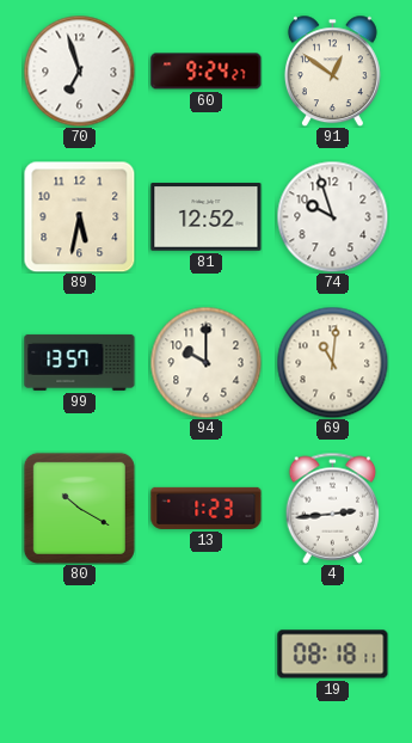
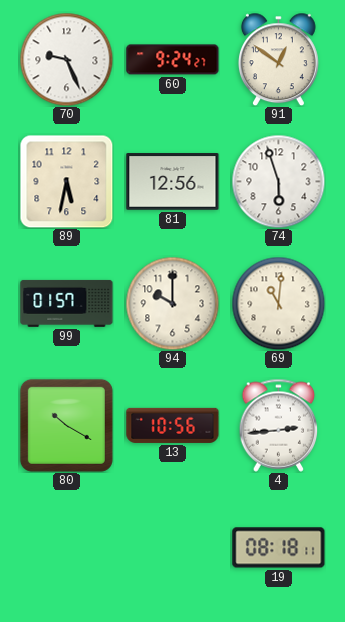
70: 6:57 -> 9:26
81: 12:52 -> 12:56
74: 9:57 -> 5:57
99: 13:57 -> 01:57
13: 1:23 -> 10:56
